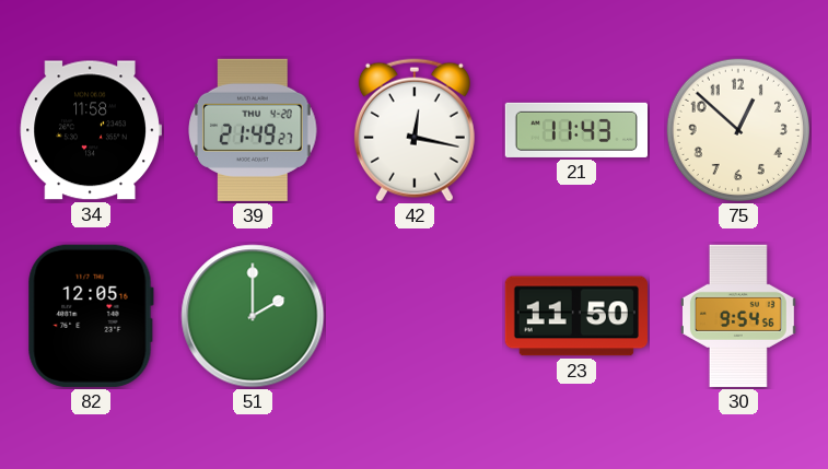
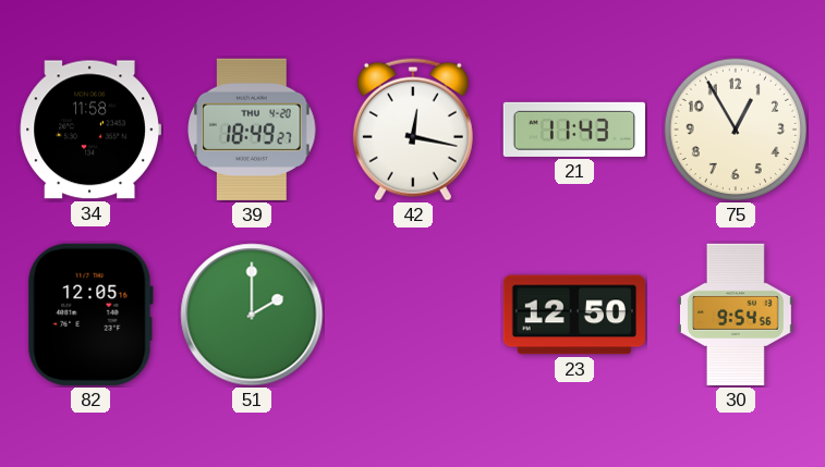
39: 21:49 -> 18:49
75: 12:52 -> 12:55
23: 11:50 -> 12:50
